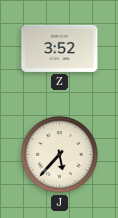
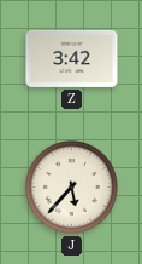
Z: 3:52 -> 3:42
